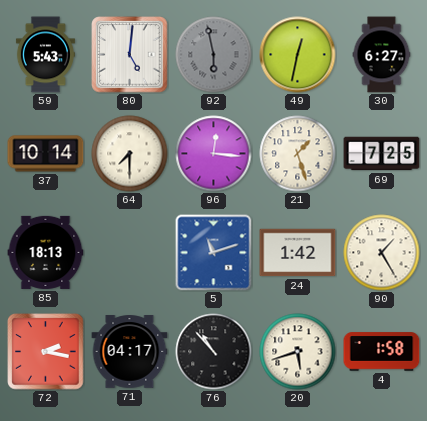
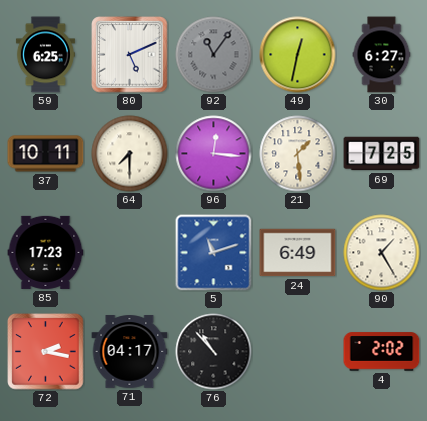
59: 5:43 -> 6:25
80: 5:01 -> 5:11
92: 5:58 -> 11:06
37: 10:14 -> 10:11
21: 1:27 -> 1:29
85: 18:13 -> 17:23
24: 1:42 -> 6:49
20: 5:42 -> none
4: 1:58 -> 2:02
